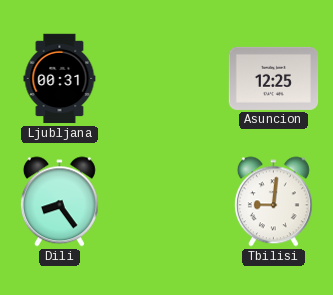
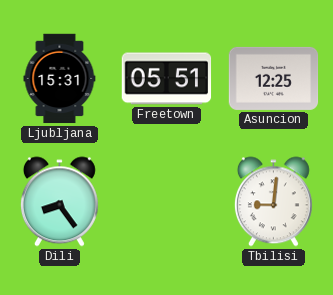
Ljubljana: 00:31 -> 15:31
Freetown: none -> 05:51
